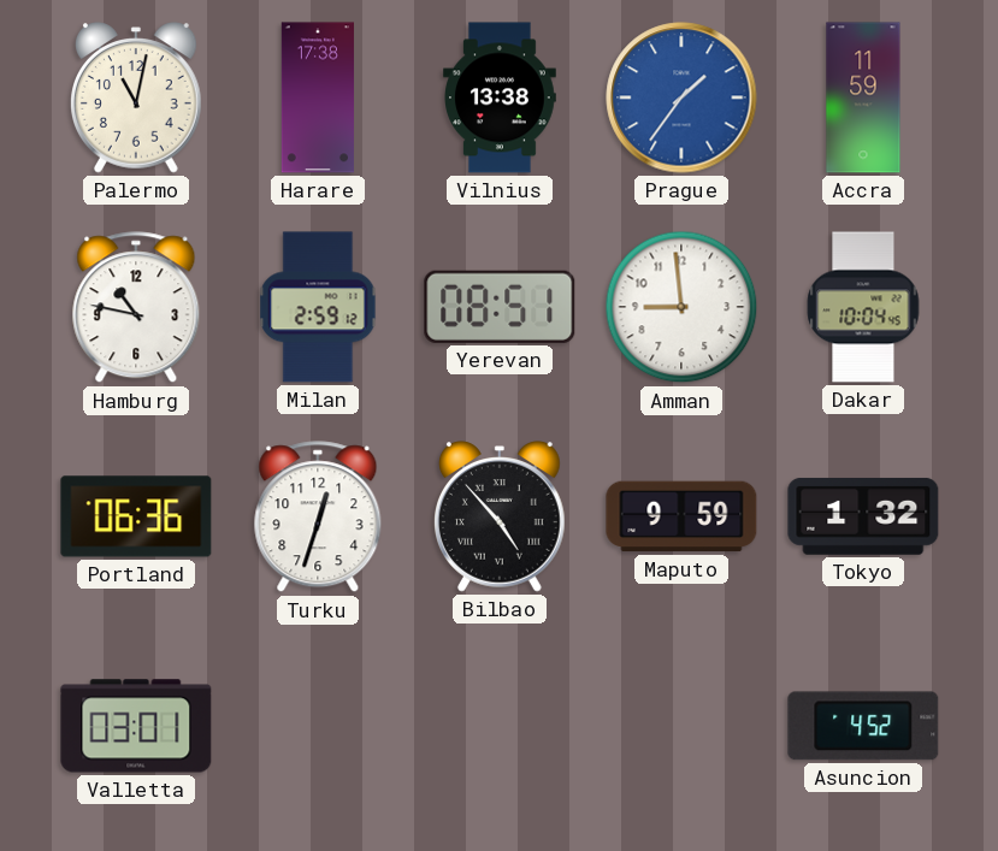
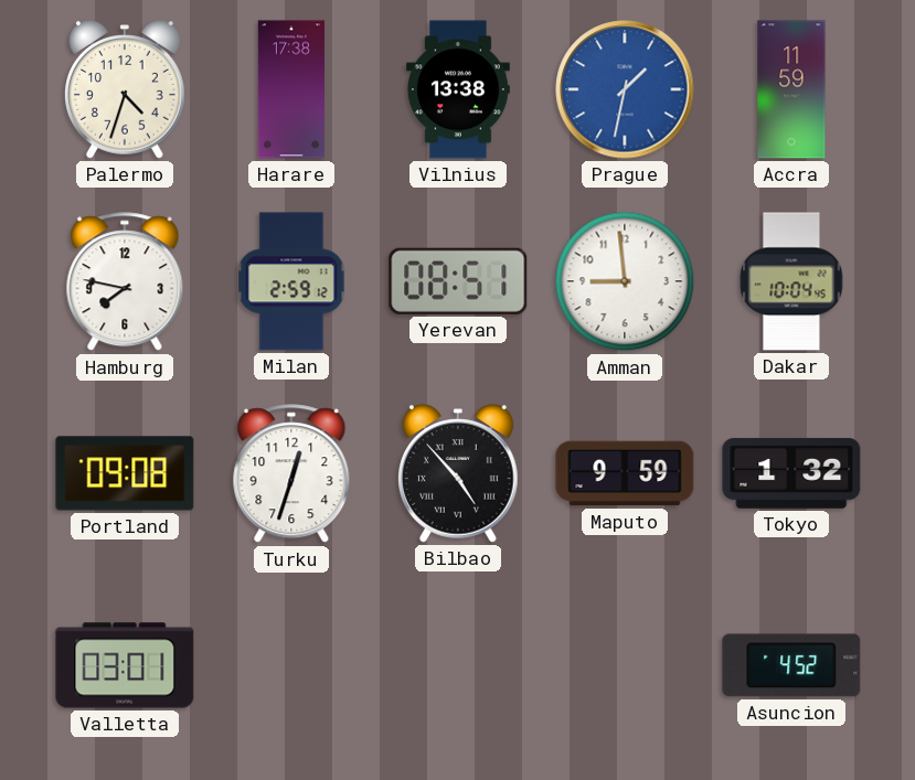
Palermo: 11:02 -> 4:33
Prague: 1:36 -> 1:32
Hamburg: 10:47 -> 7:47
Portland: 06:36 -> 09:08
